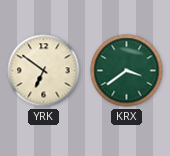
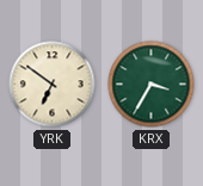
KRX: 3:39 -> 3:35
